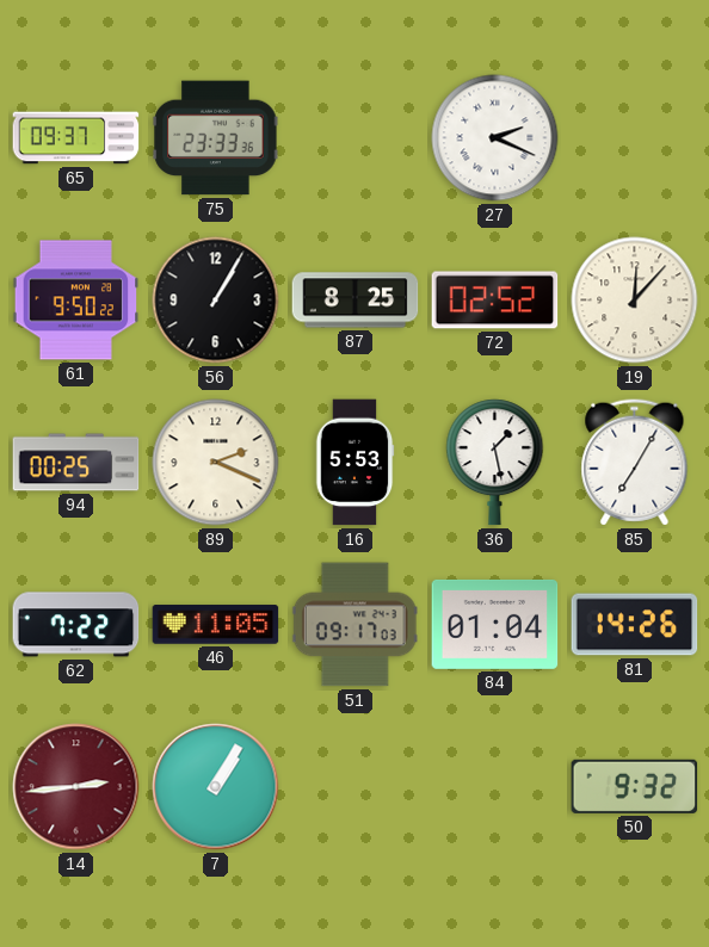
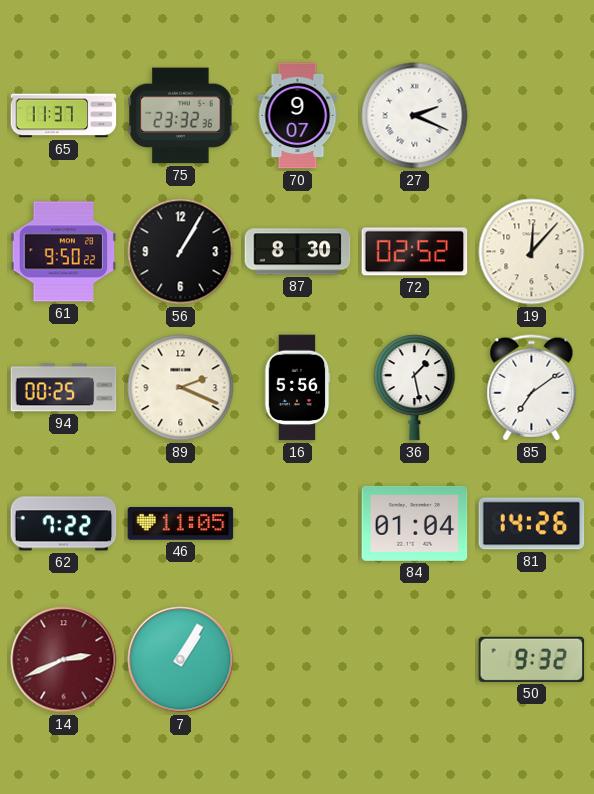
65: 09:37 -> 11:37
75: 23:33 -> 23:32
70: none -> 9:07
87: 8:25 -> 8:30
16: 5:53 -> 5:56
85: 7:05 -> 7:09
51: 09:17 -> none
14: 2:44 -> 2:41
